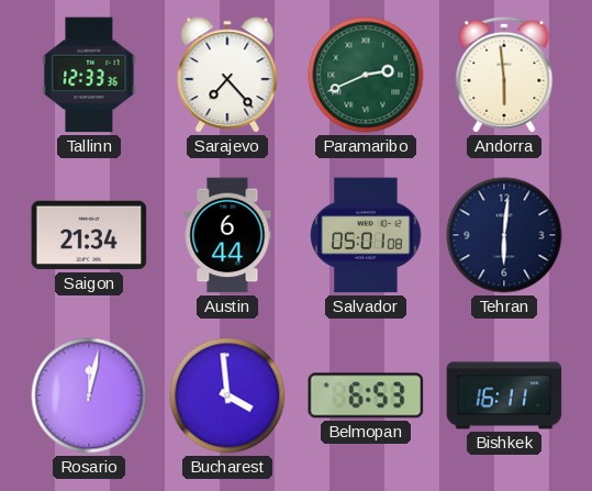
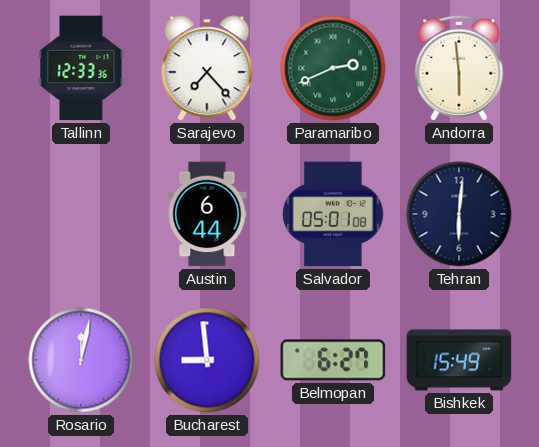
Saigon: 21:34 -> none
Bucharest: 3:59 -> 8:59
Belmopan: 6:53 -> 6:27
Bishkek: 16:11 -> 15:49
